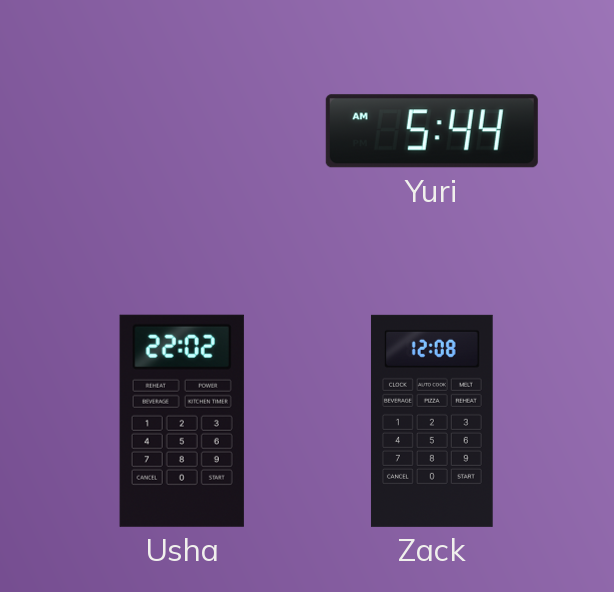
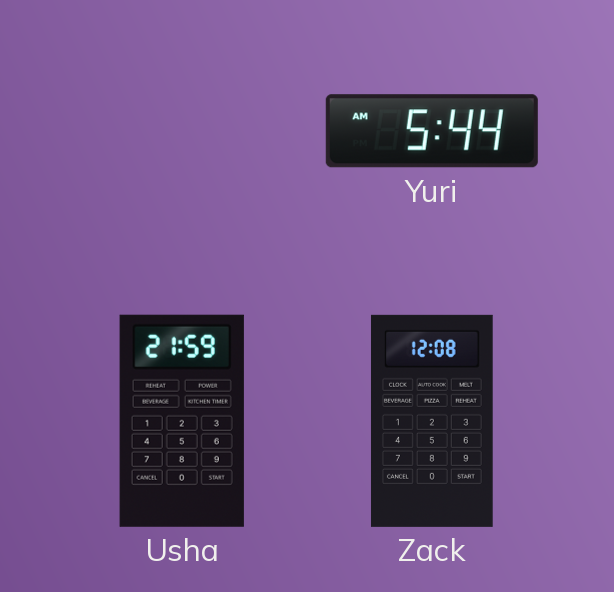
Usha: 22:02 -> 21:59
